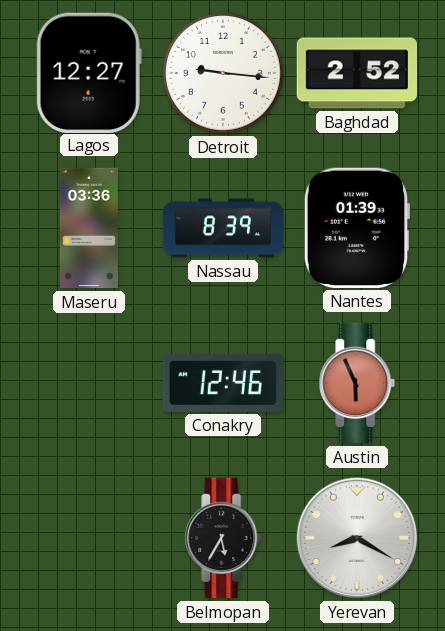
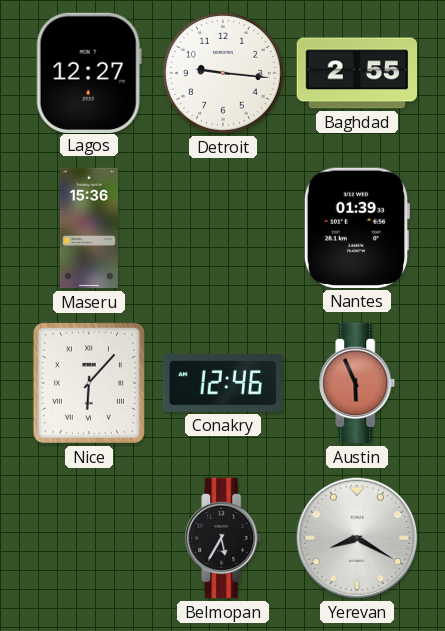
Baghdad: 2:52 -> 2:55
Maseru: 03:36 -> 15:36
Nassau: 8:39 -> none
Nice: none -> 6:07
